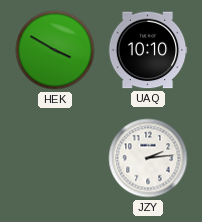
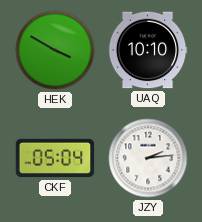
CKF: none -> 05:04
